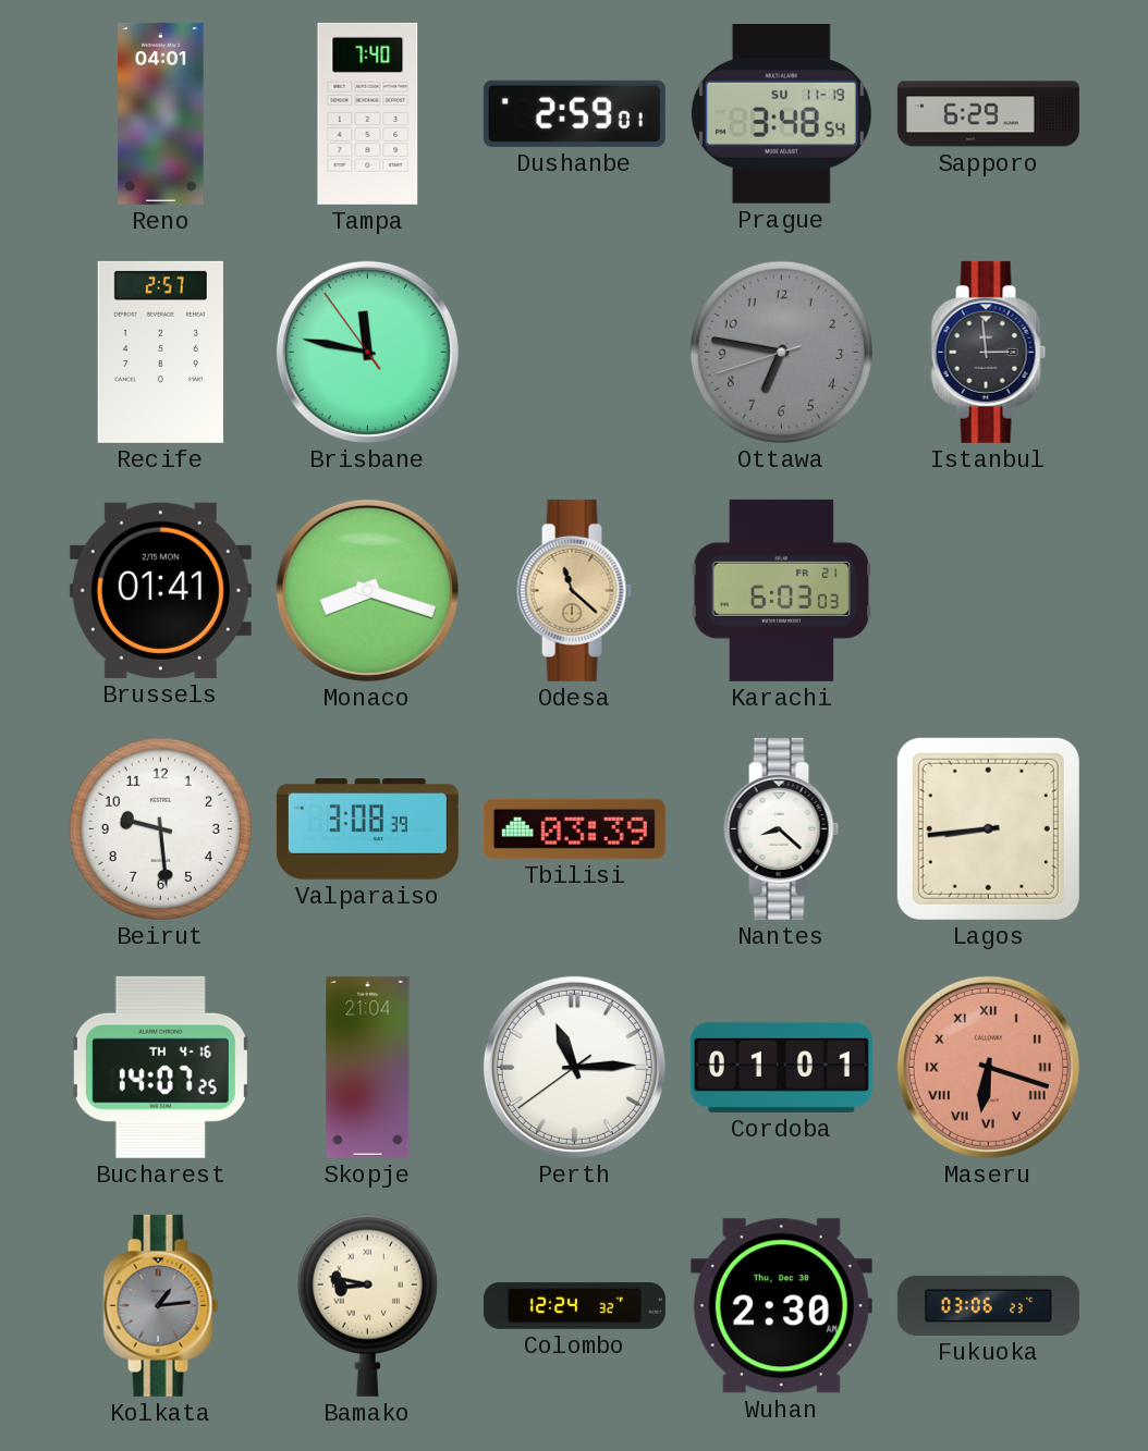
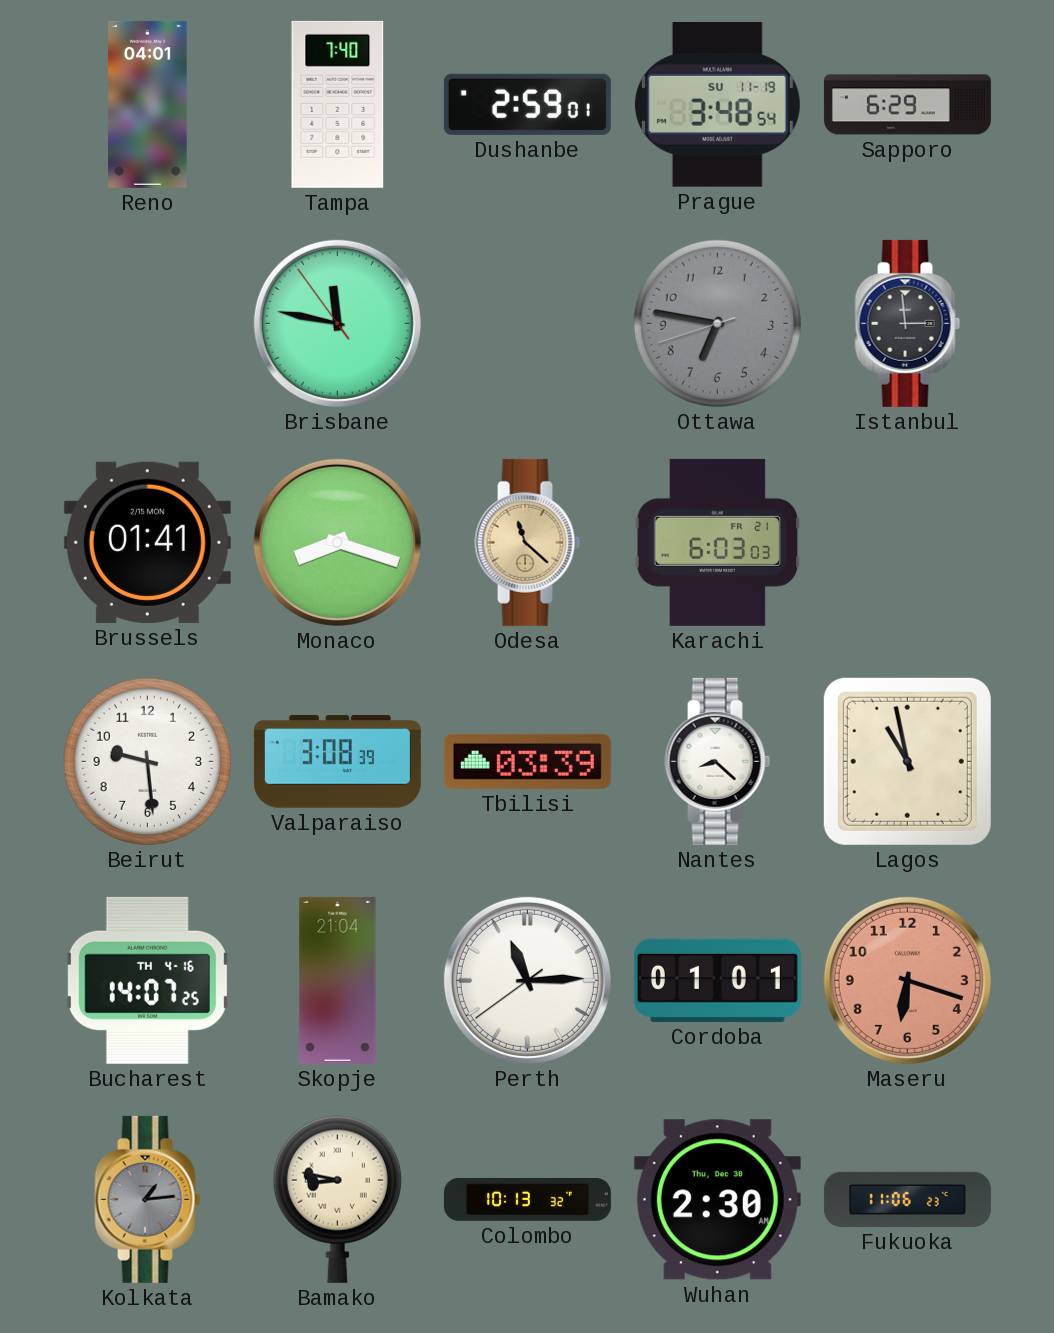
Recife: 2:57 -> none
Lagos: 8:44 -> 10:58
Maseru numerals: Roman -> Arabic
Colombo: 12:24 -> 10:13
Fukuoka: 03:06 -> 11:06
